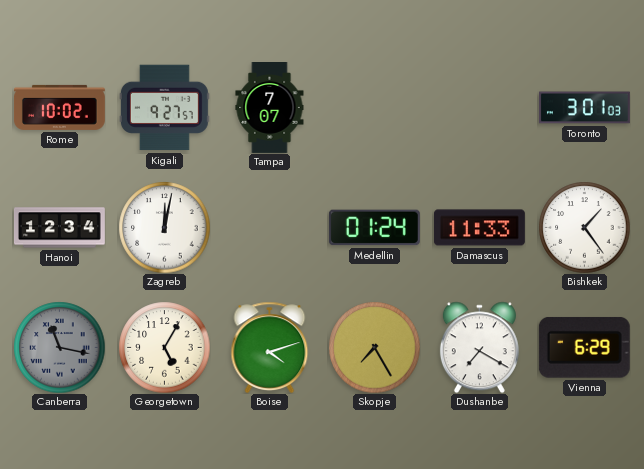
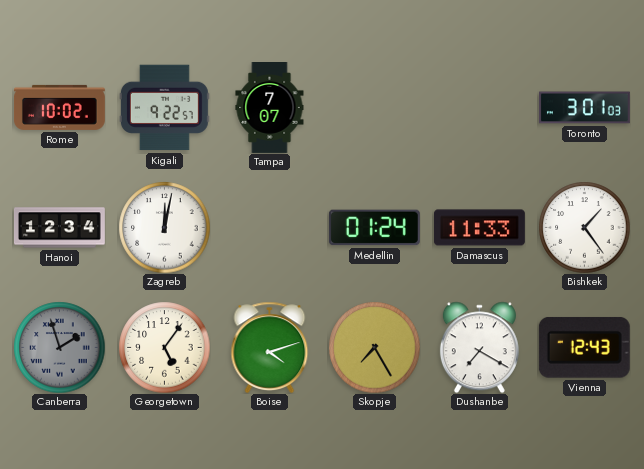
Kigali: 9:27 -> 9:22
Canberra: 11:17 -> 1:57
Georgetown: 5:05 -> 5:06
Vienna: 6:29 -> 12:43
